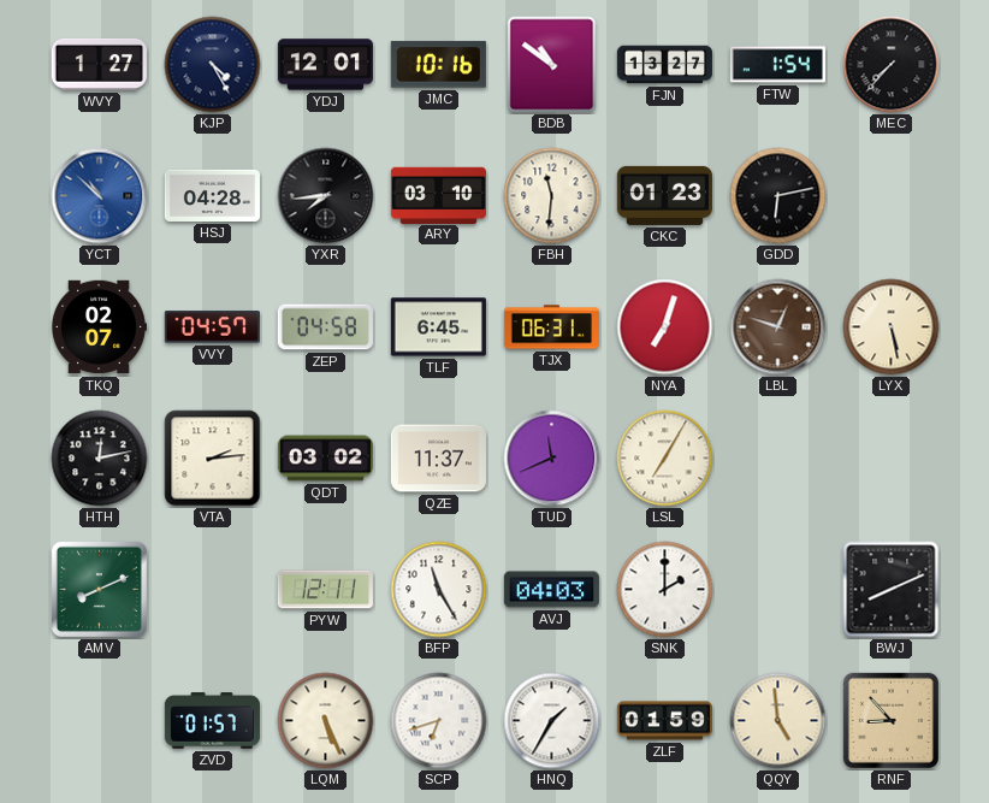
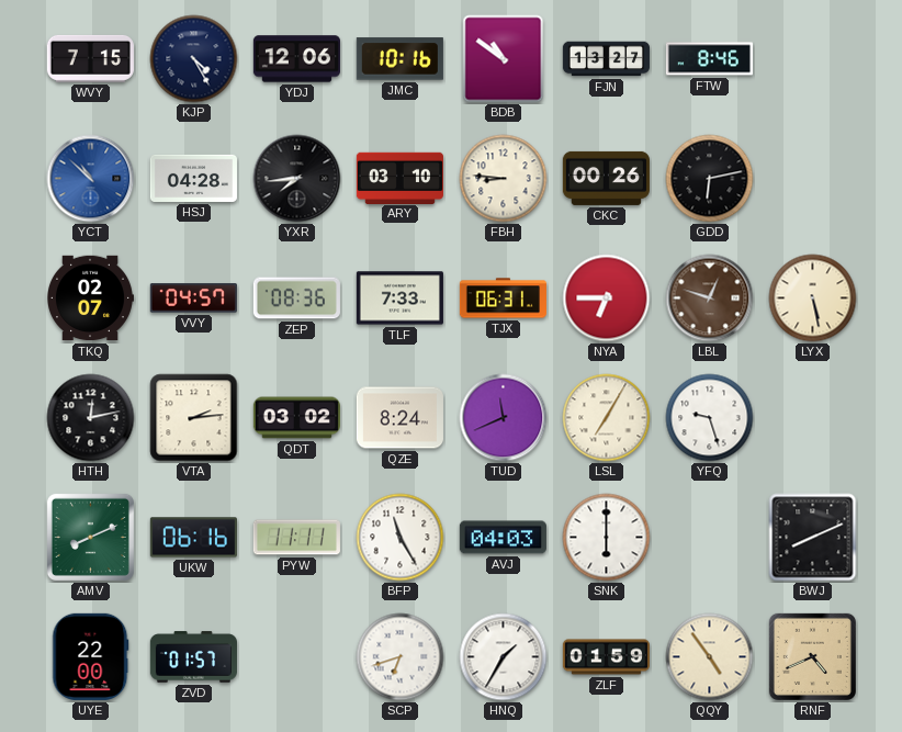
WVY: 1:27 -> 7:15
YDJ: 12:01 -> 12:06
FTW: 1:54 -> 8:46
MEC: 7:37 -> none
FBH: 11:31 -> 8:46
CKC: 01:23 -> 00:26
ZEP: 04:58 -> 08:36
TLF: 6:45 -> 7:33
NYA: 7:03 -> 6:45
QZE: 11:37 -> 8:24
YFQ: none -> 9:27
UKW: none -> 06:16
PYW: 12:11 -> 11:11
SNK: 2:00 -> 6:00
UYE: none -> 22:00
LQM: 5:26 -> none
QQY: 4:59 -> 4:54
RNF: 8:53 -> 4:41
